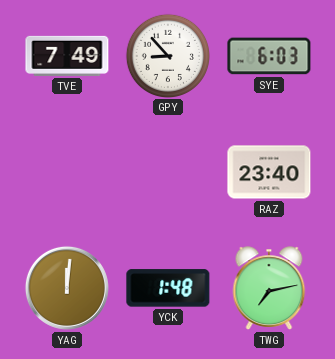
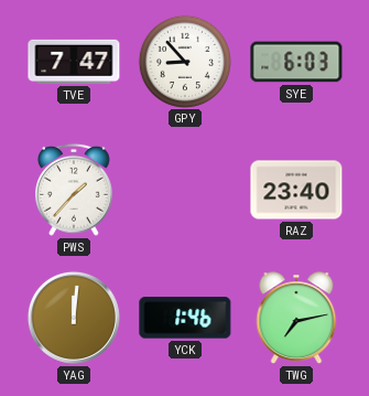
TVE: 7:49 -> 7:47
PWS: none -> 1:37
YCK: 1:48 -> 1:46
